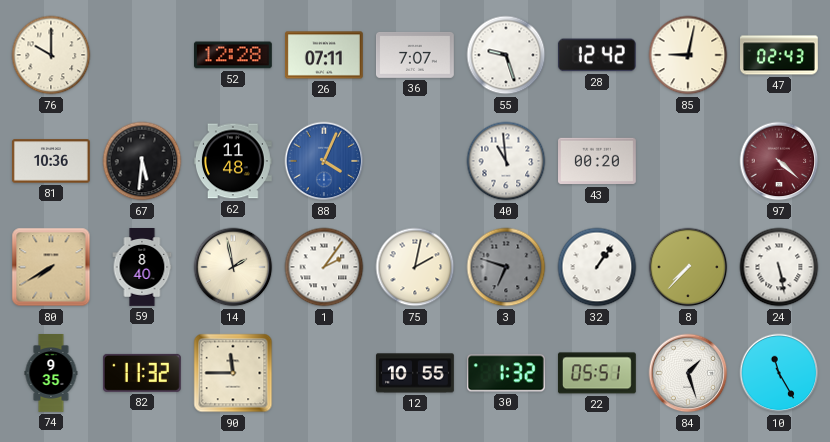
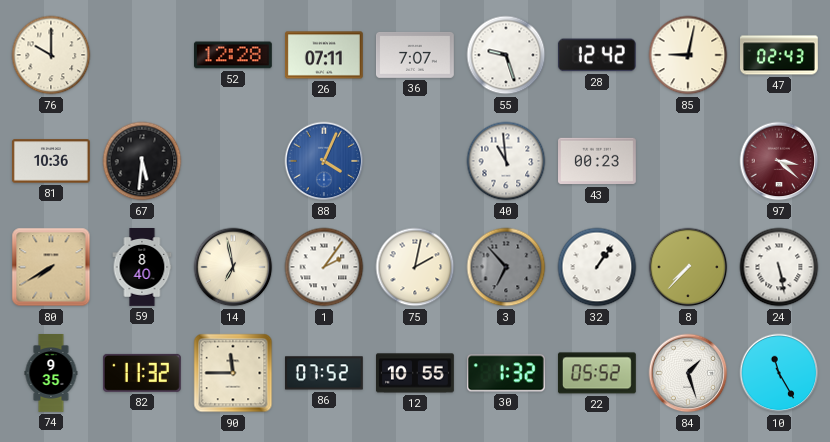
62: 11:48 -> none
43: 00:20 -> 00:23
97: 4:22 -> 3:22
14: 1:58 -> 6:58
3: 6:48 -> 6:53
86: none -> 07:52
22: 05:51 -> 05:52
